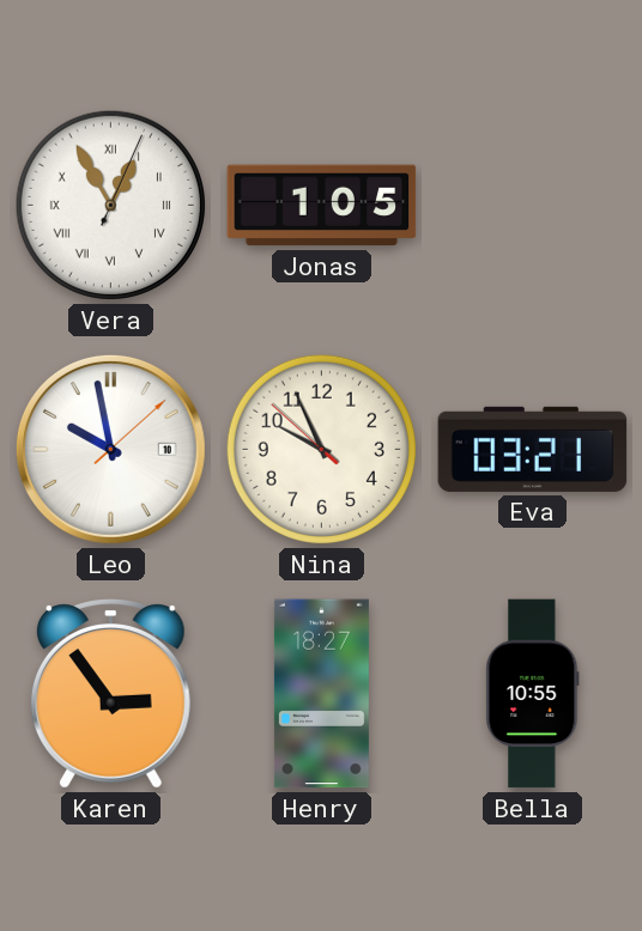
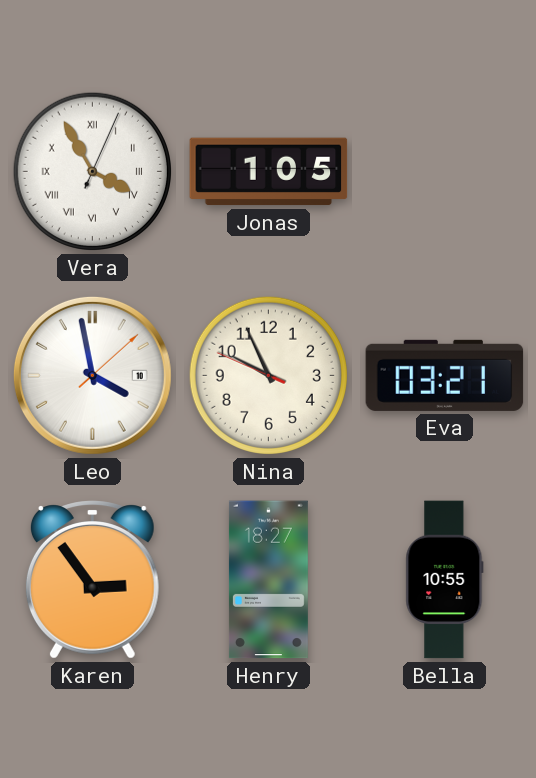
Vera: 12:55 -> 3:55
Leo: 9:58 -> 3:58
Nina: 9:55:52 -> 9:55:49
